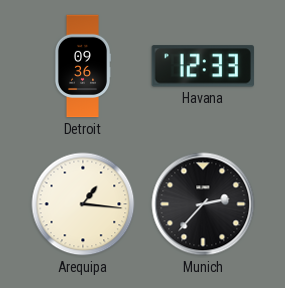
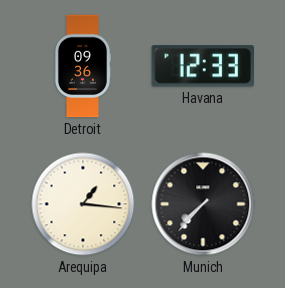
Munich: 2:37 -> 7:37
